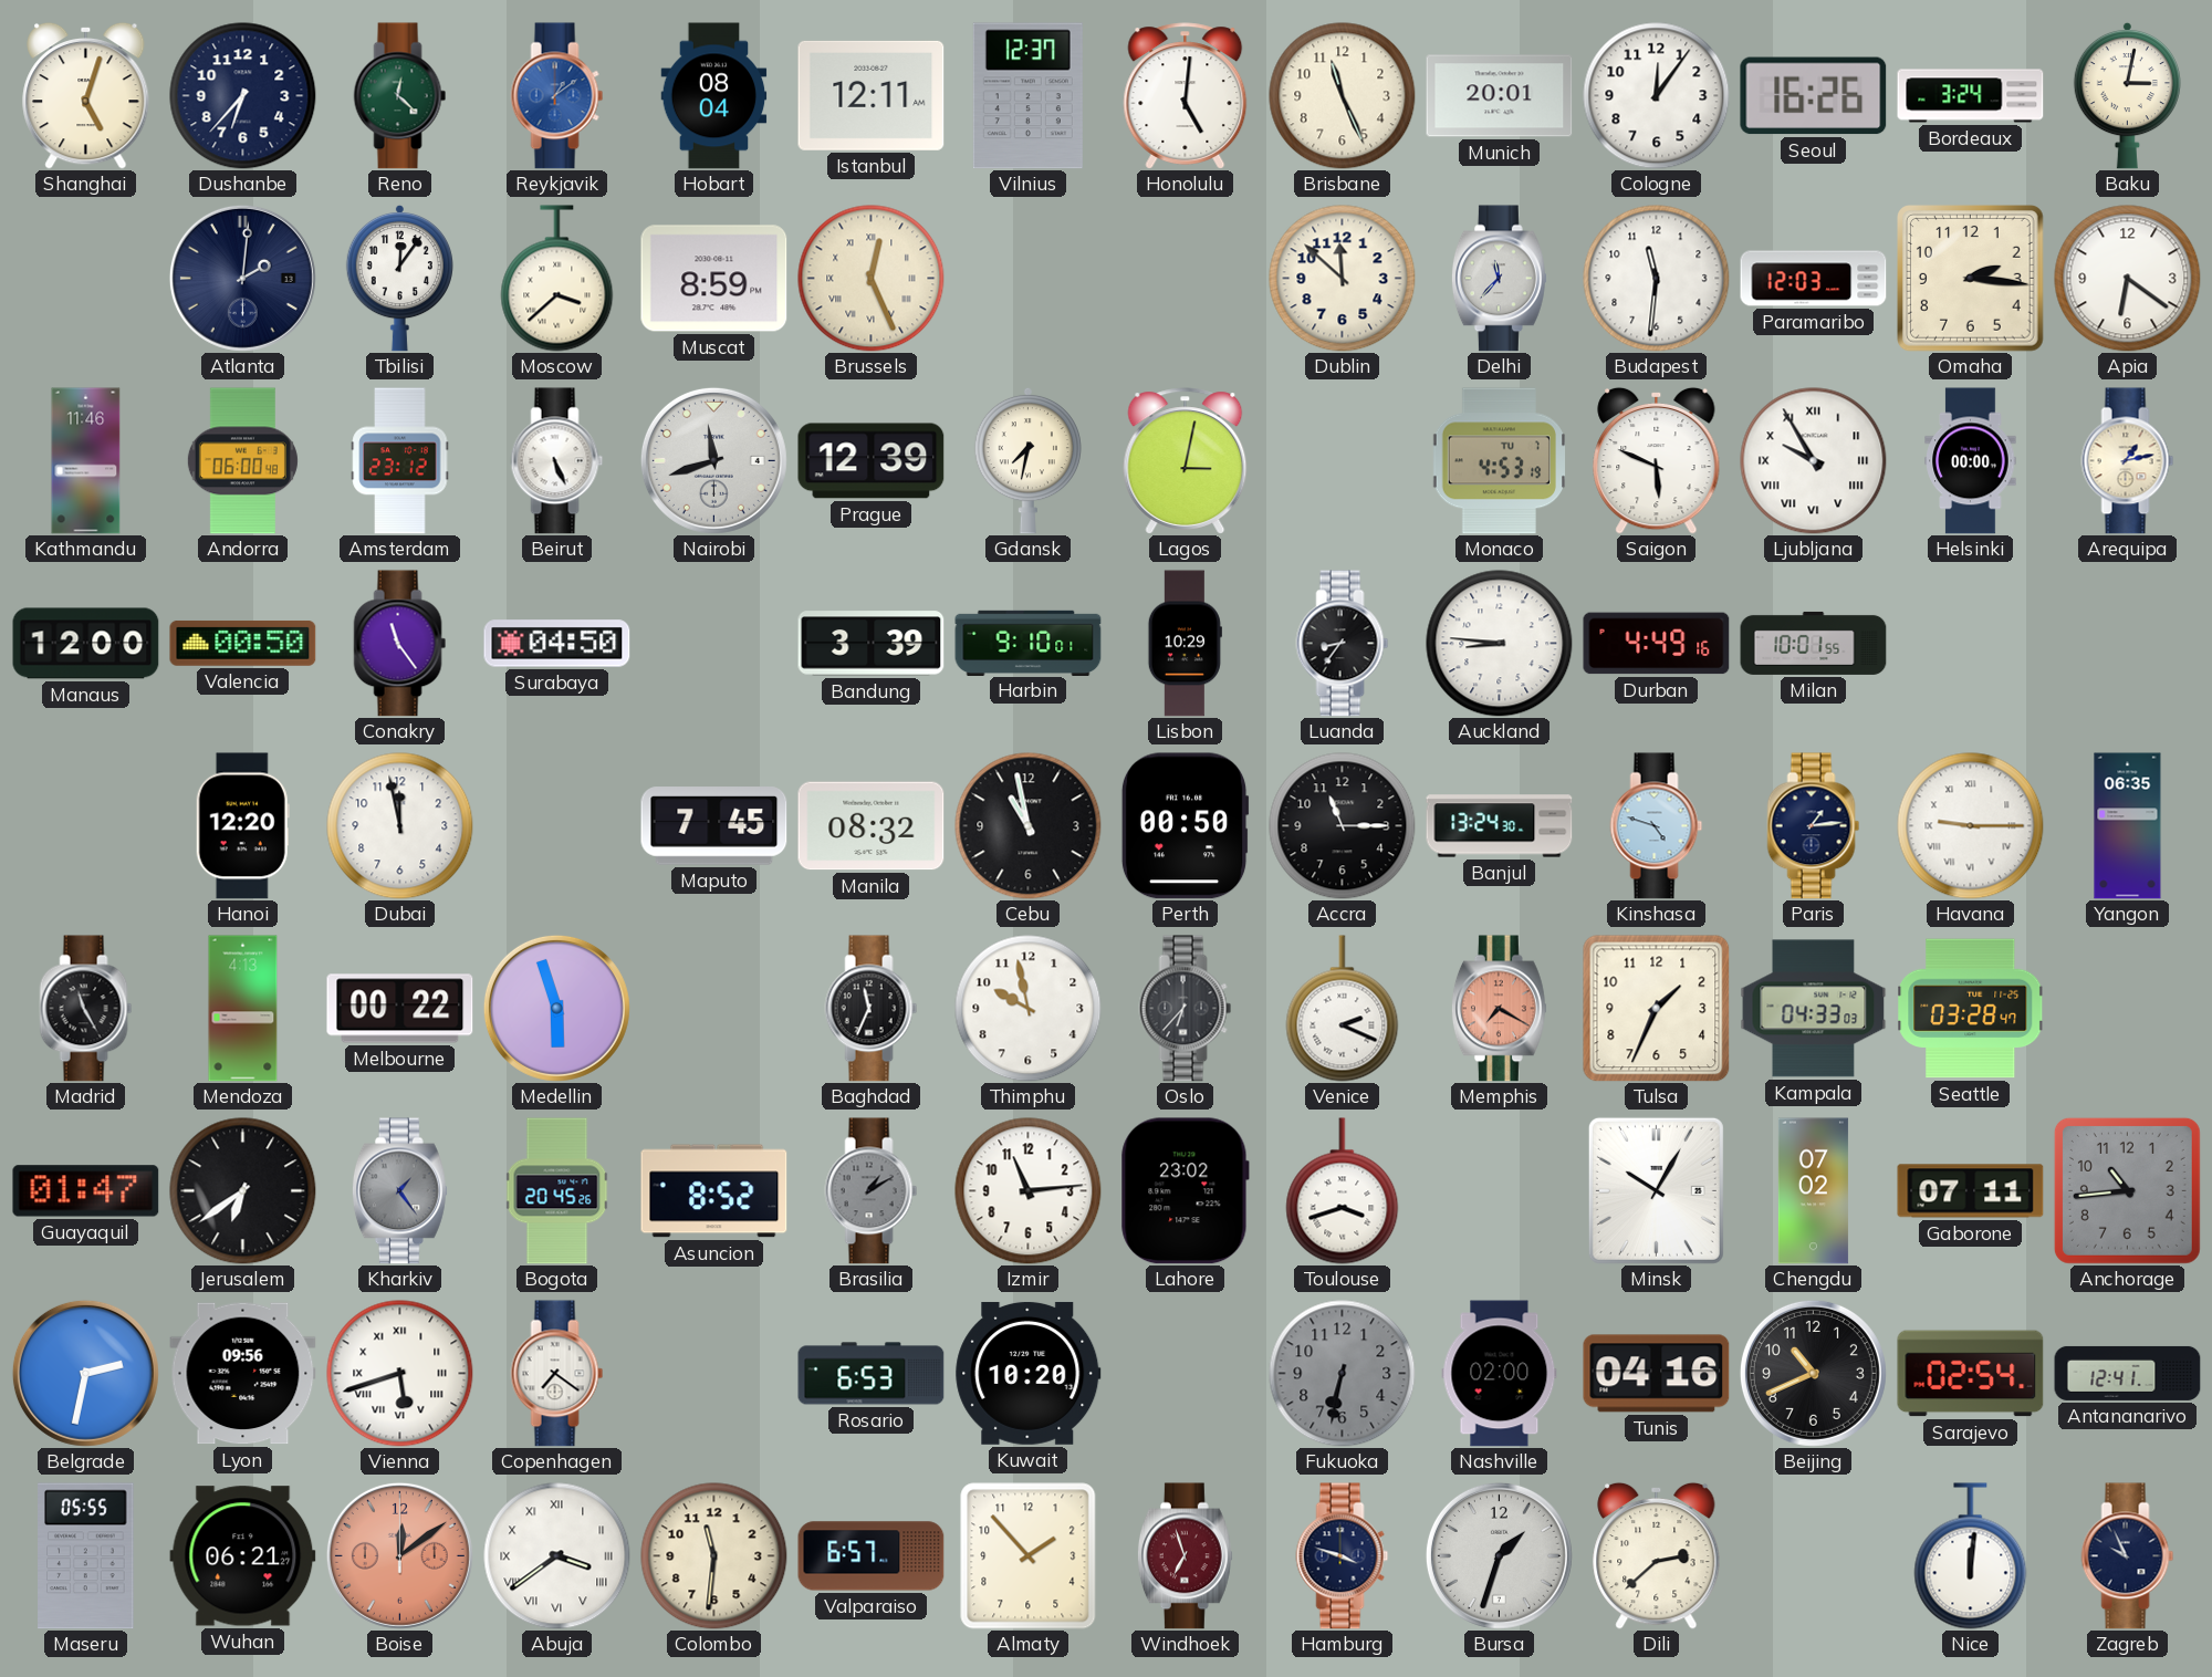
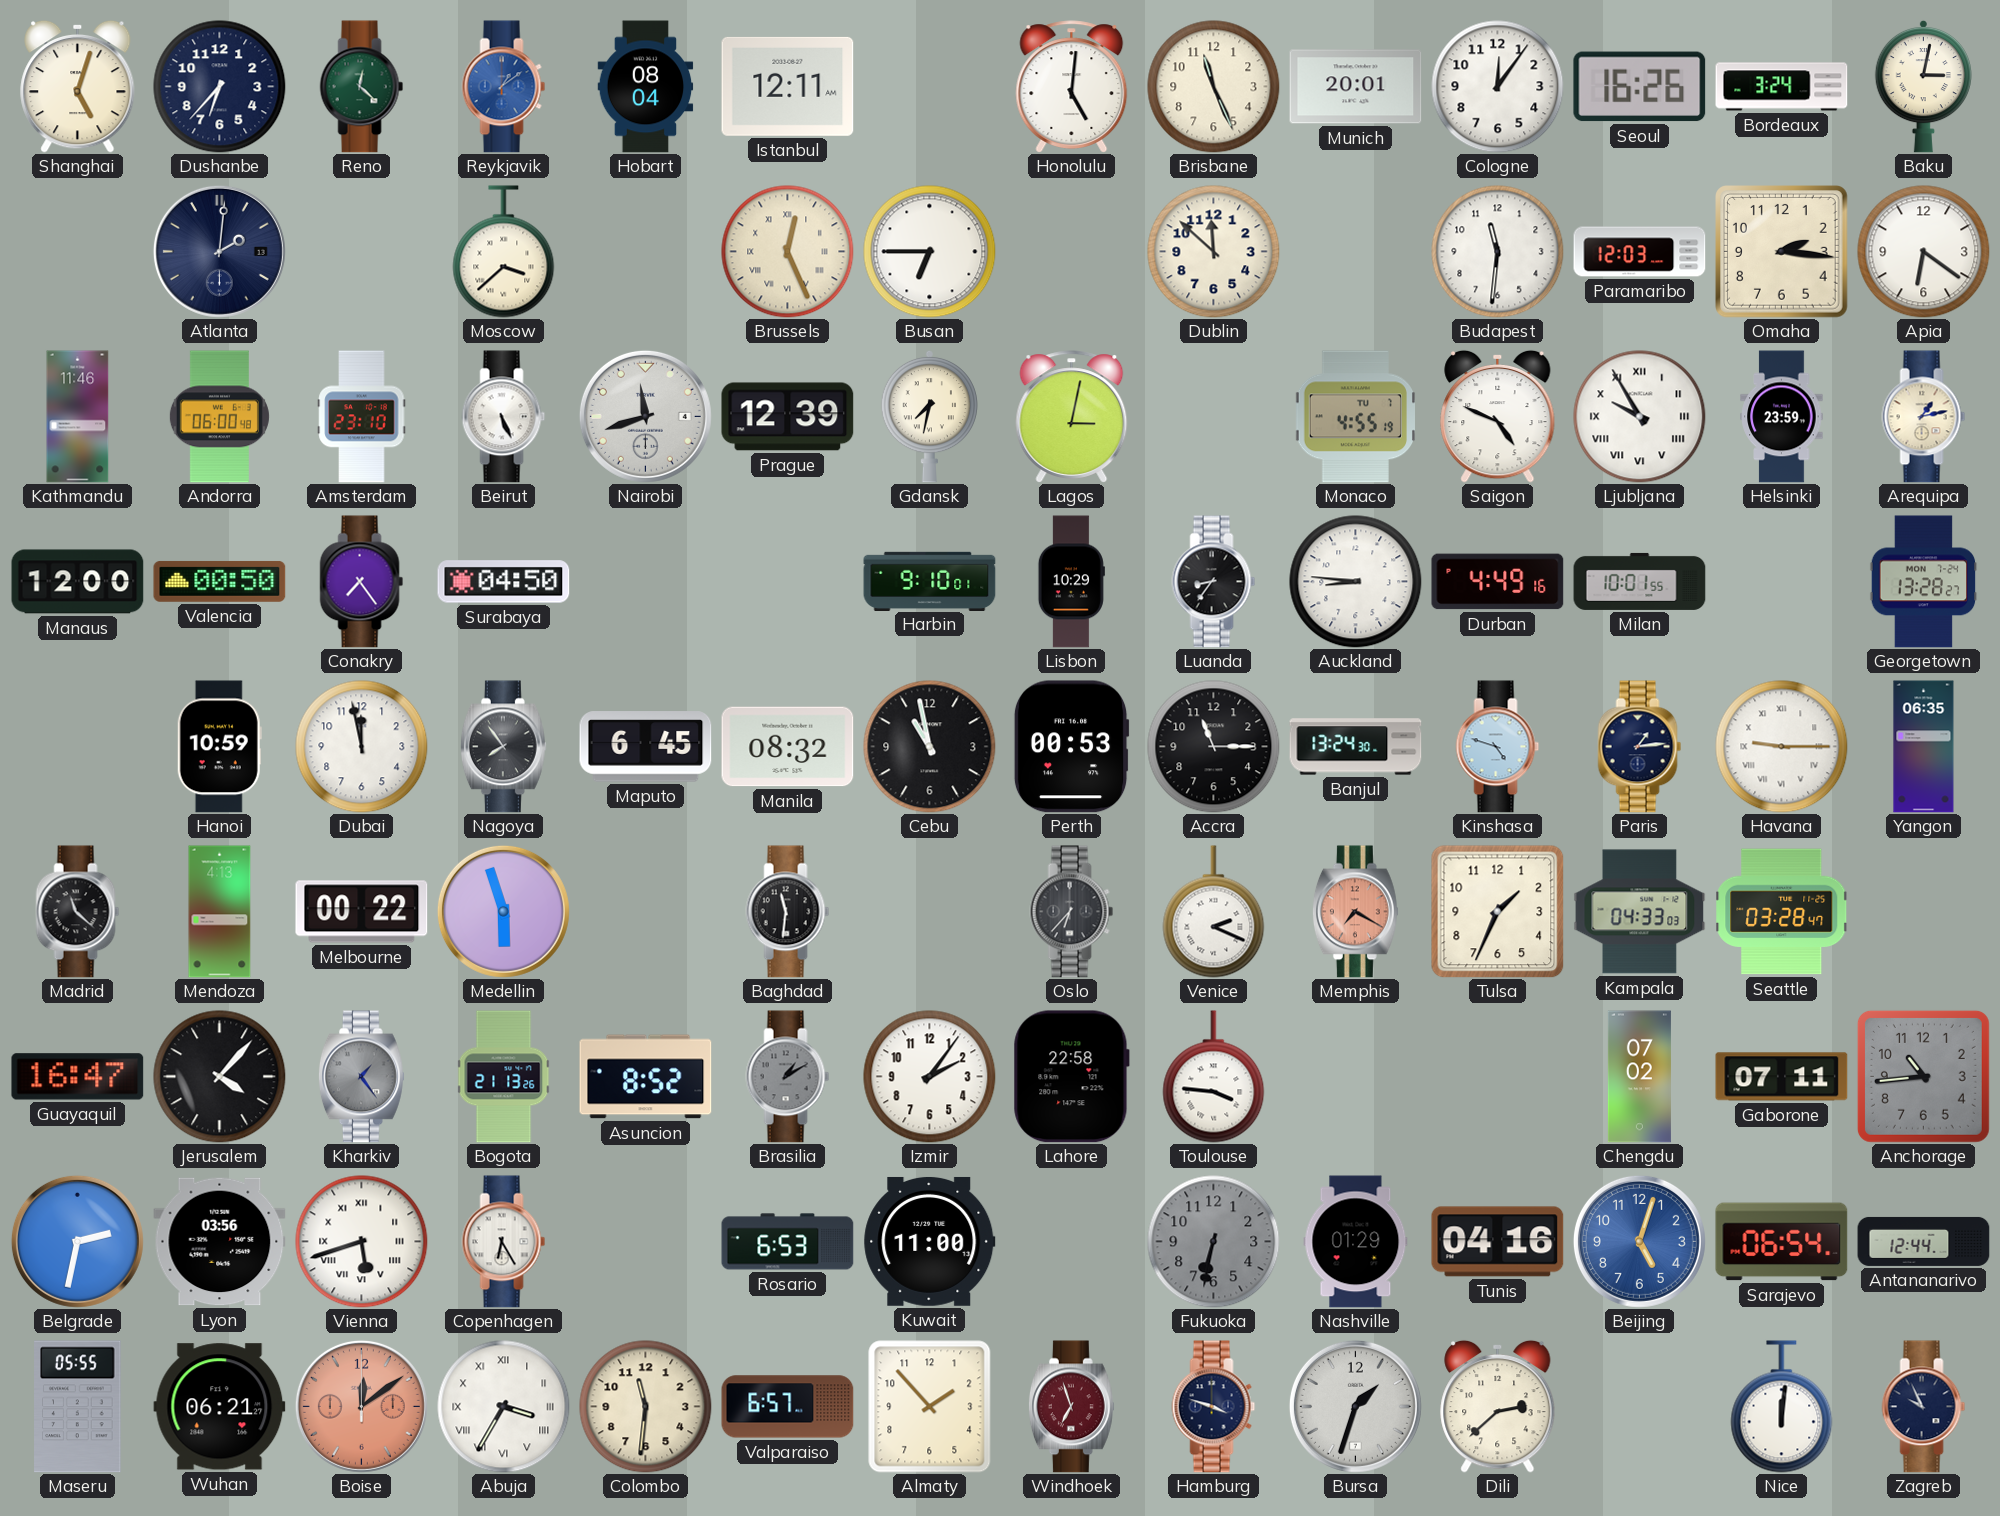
Vilnius: 12:37 -> none
Tbilisi: 12:06 -> none
Muscat: 8:59 -> none
Busan: none -> 6:45
Delhi: 11:37 -> none
Amsterdam: 23:12 -> 23:10
Monaco: 4:53 -> 4:55
Saigon: 5:49 -> 4:49
Helsinki: 00:00 -> 23:59
Conakry: 11:24 -> 7:24
Bandung: 3:39 -> none
Georgetown: none -> 13:28
Hanoi: 12:20 -> 10:59
Nagoya: none -> 7:54
Maputo: 7:45 -> 6:45
Perth: 00:50 -> 00:53
Madrid: 11:25 -> 11:22
Baghdad: 11:34 -> 11:31
Thimphu: 9:58 -> none
Guayaquil: 01:47 -> 16:47
Jerusalem: 6:39 -> 4:07
Bogota: 20:45 -> 21:13
Izmir: 11:14 -> 2:06
Lahore: 23:02 -> 22:58
Toulouse: 3:42 -> 3:46
Minsk: 10:05 -> none
Lyon: 09:56 -> 03:56
Copenhagen: 7:21 -> 6:25
Kuwait: 10:20 -> 11:00
Nashville: 02:00 -> 01:29
Beijing: 10:41 -> 5:03
Beijing dial: black -> blue
Sarajevo: 02:54 -> 06:54
Antananarivo: 12:41 -> 12:44
Abuja: 3:39 -> 3:35
